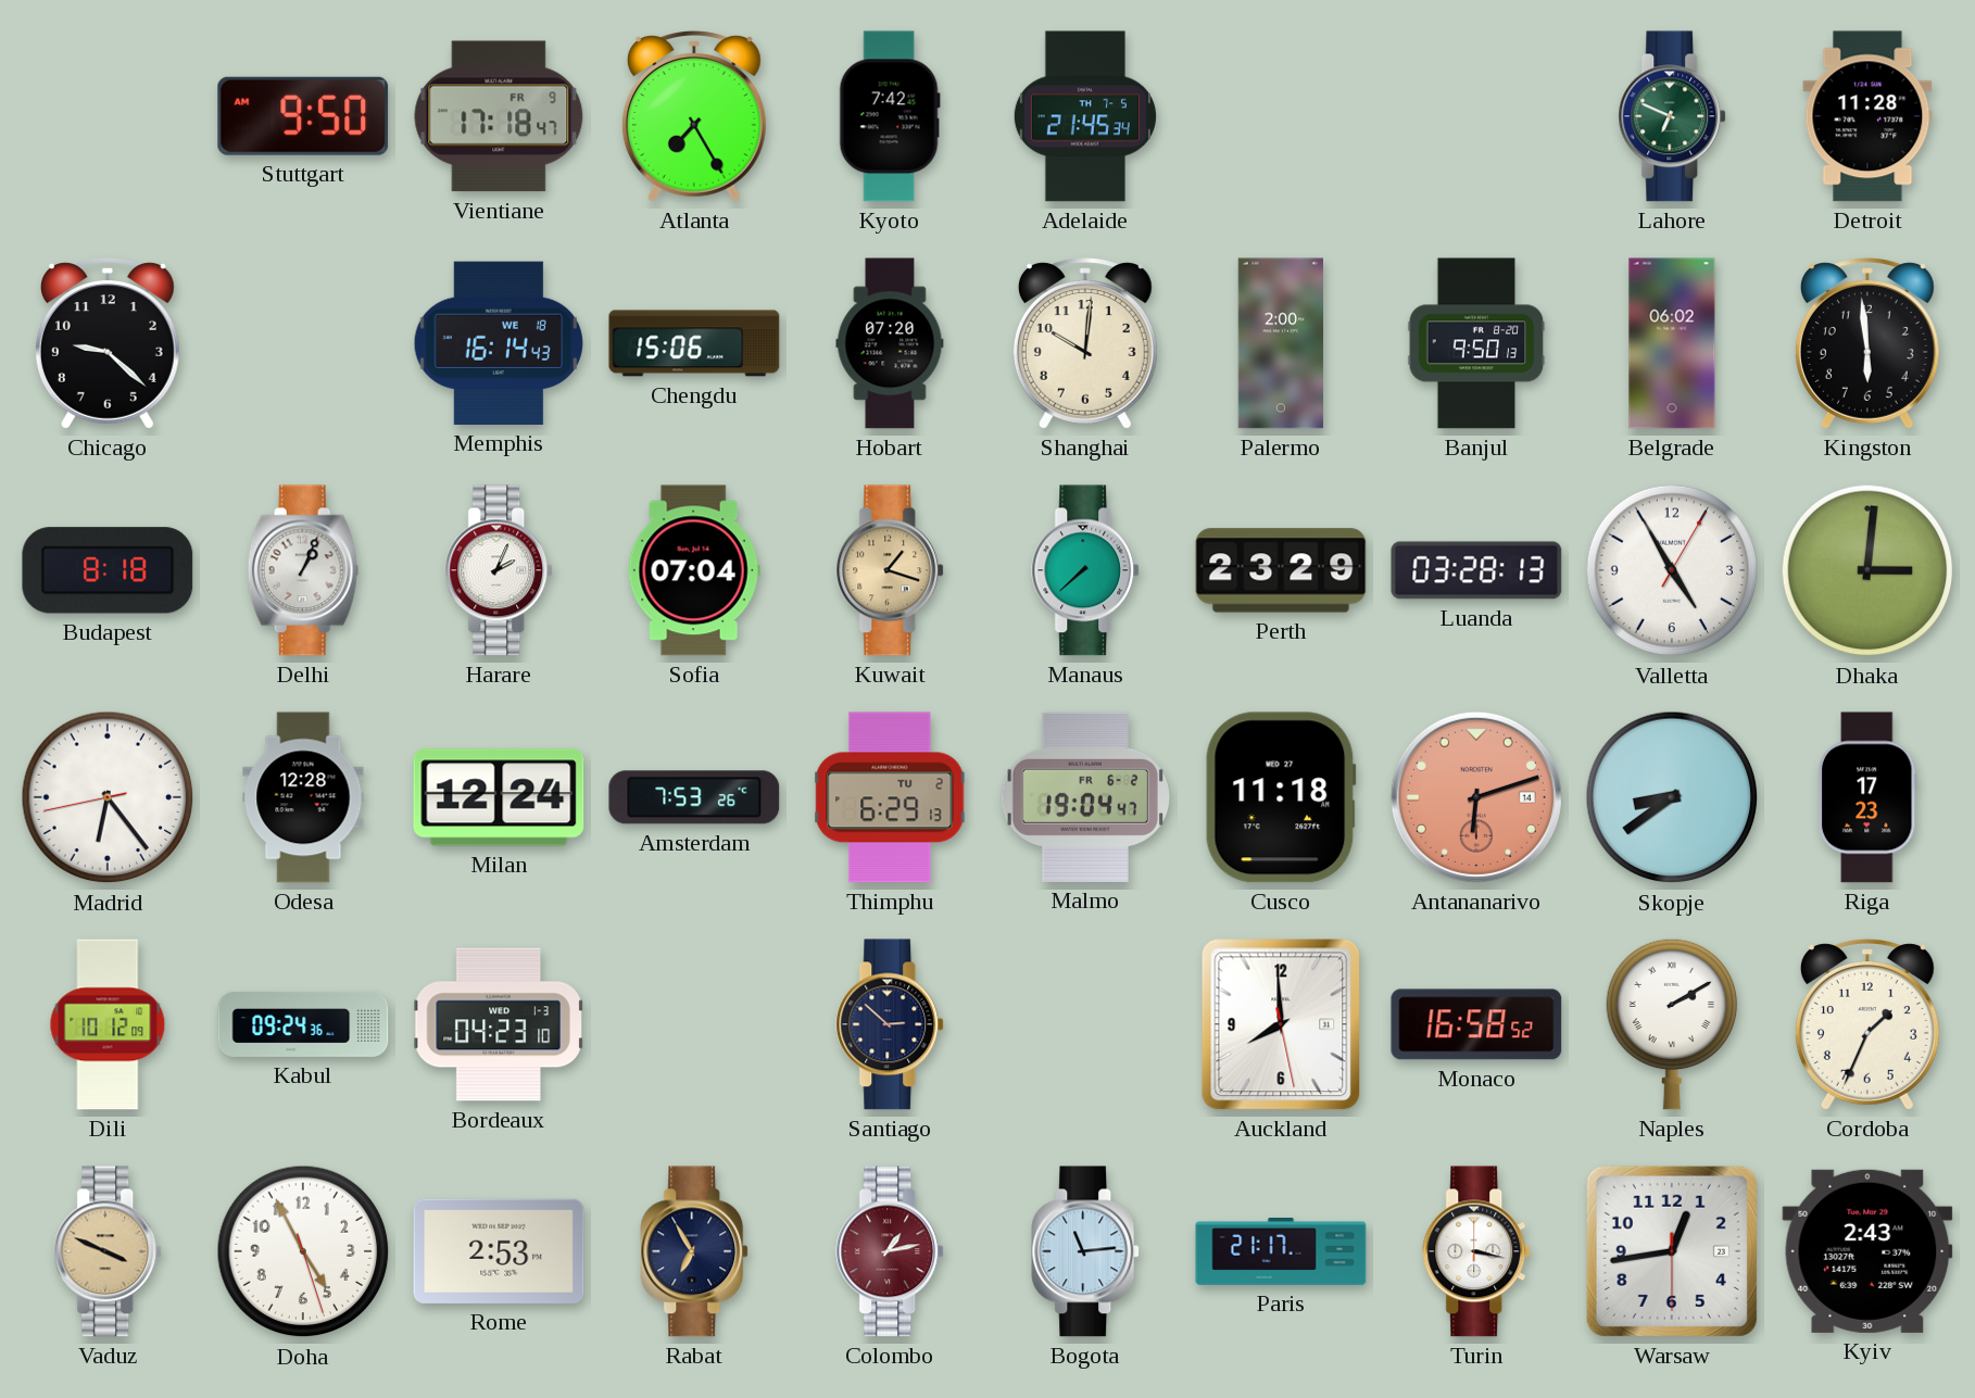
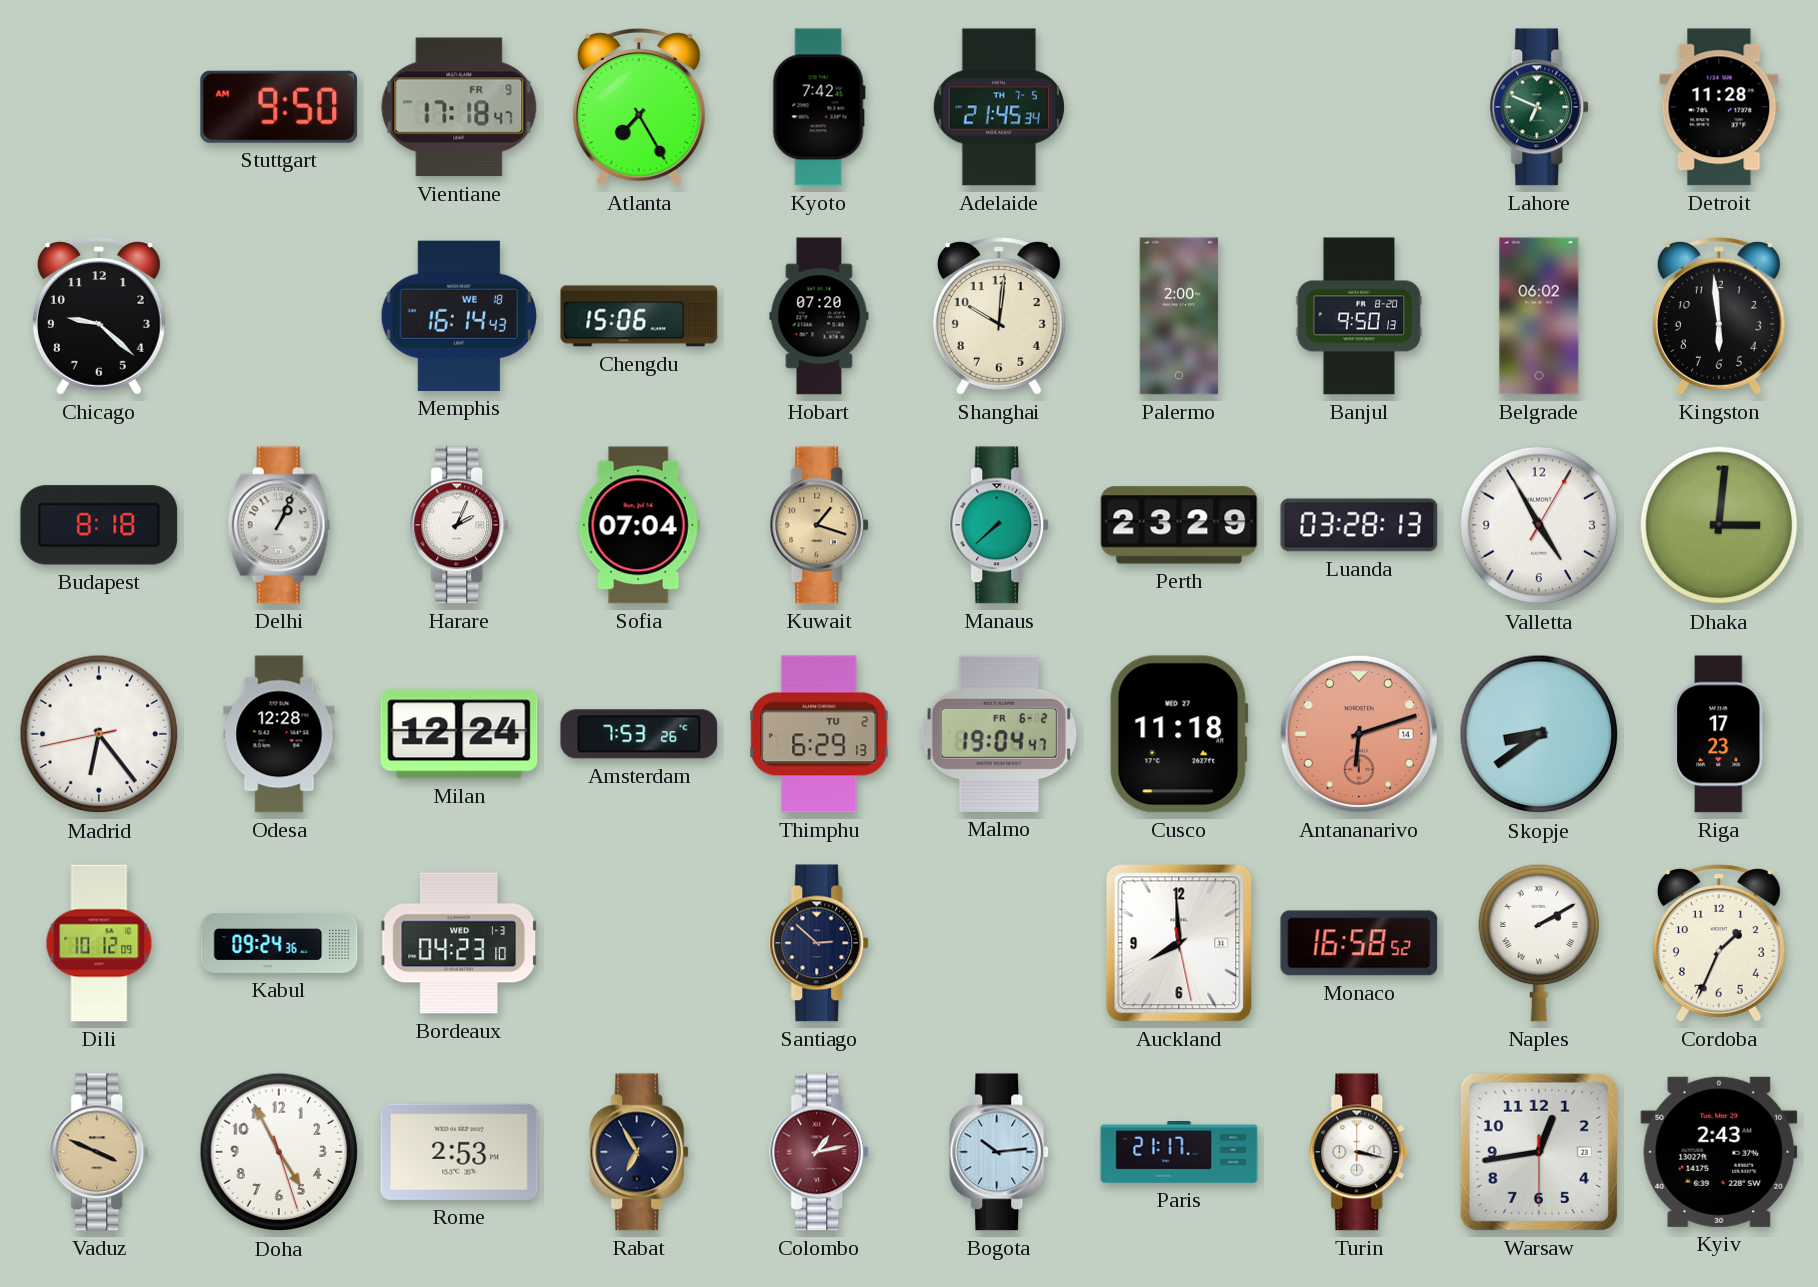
Bogota: 11:14 -> 10:14
